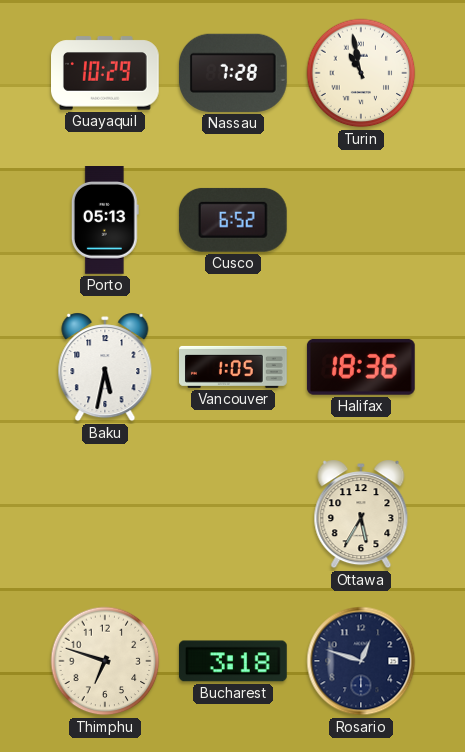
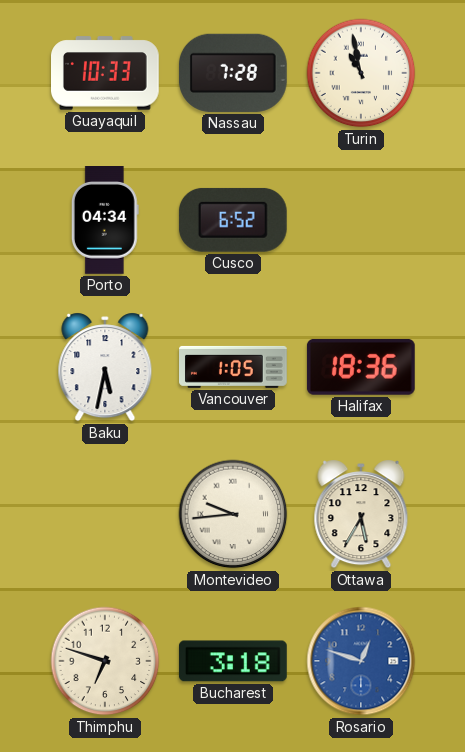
Guayaquil: 10:29 -> 10:33
Porto: 05:13 -> 04:34
Montevideo: none -> 9:44
Rosario dial: navy -> blue
